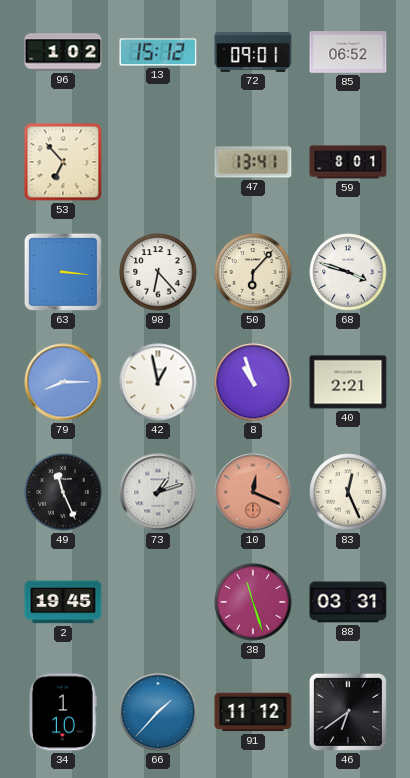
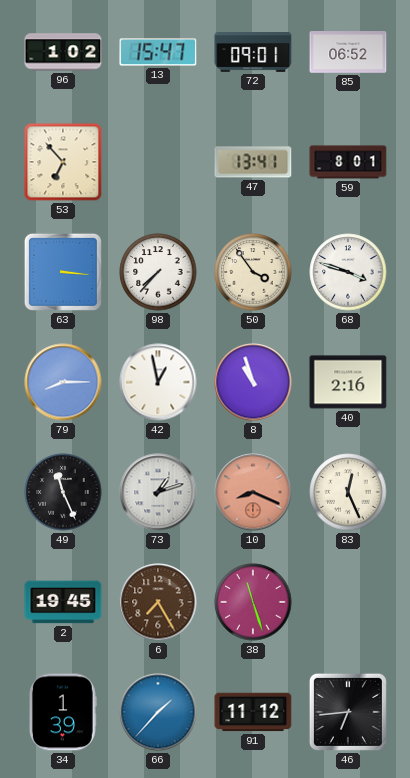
13: 15:12 -> 15:47
98: 6:23 -> 7:37
50: 6:07 -> 3:54
40: 2:21 -> 2:16
10: 12:19 -> 8:19
6: none -> 7:25
88: 03:31 -> none
34: 1:10 -> 1:39
46: 6:39 -> 6:44
